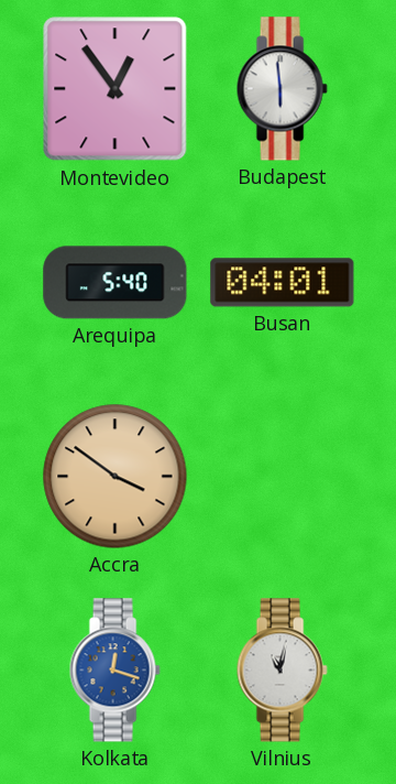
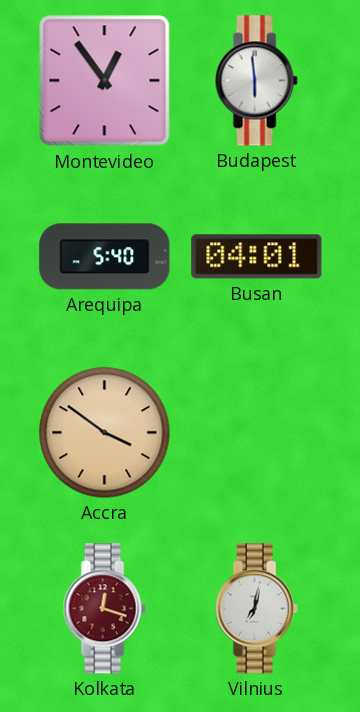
Kolkata dial: blue -> burgundy
Vilnius: 11:02 -> 7:02
